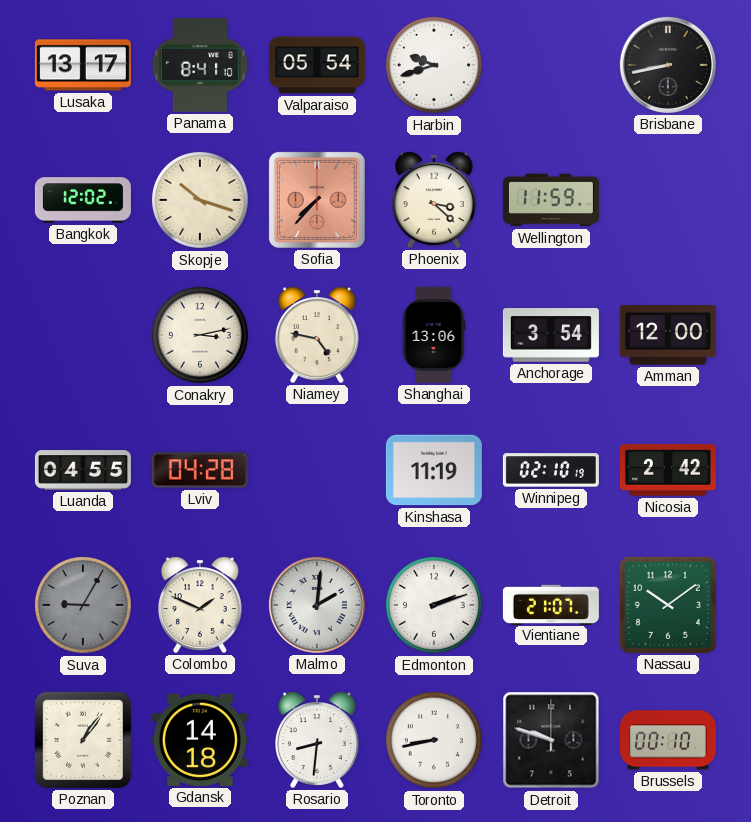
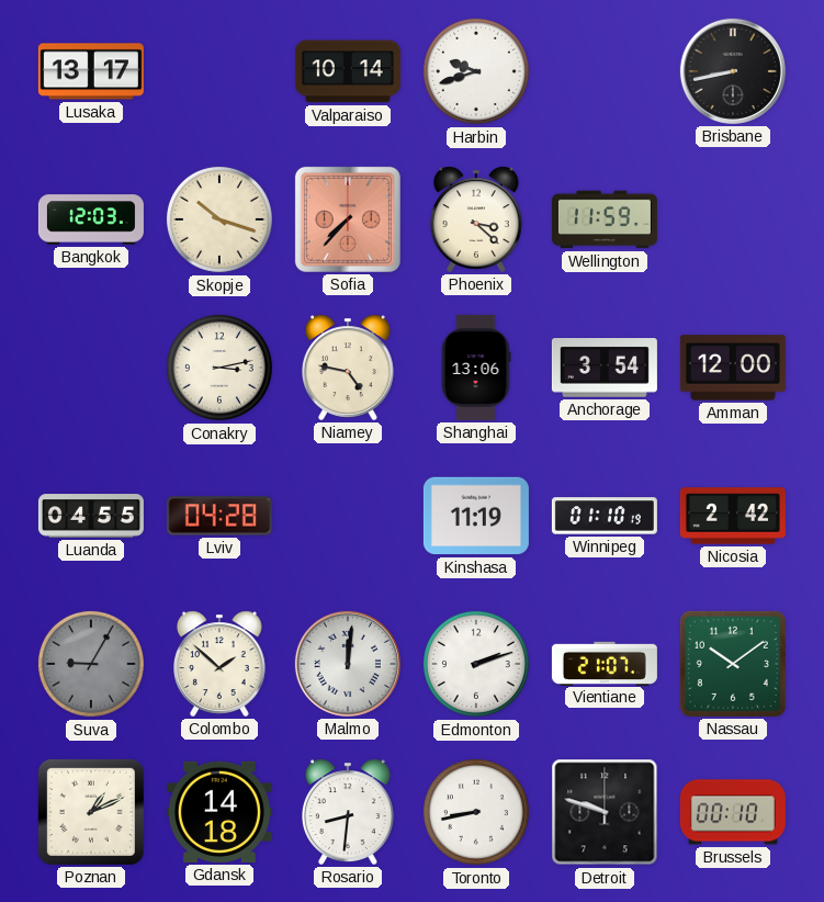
Panama: 8:41 -> none
Valparaiso: 05:54 -> 10:14
Bangkok: 12:02 -> 12:03
Winnipeg: 02:10 -> 01:10
Colombo: 1:49 -> 1:52
Malmo: 2:01 -> 12:01
Poznan: 1:06 -> 1:11
